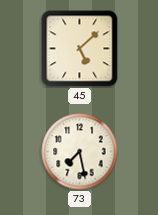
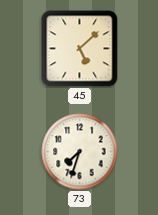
73: 7:28 -> 7:33
